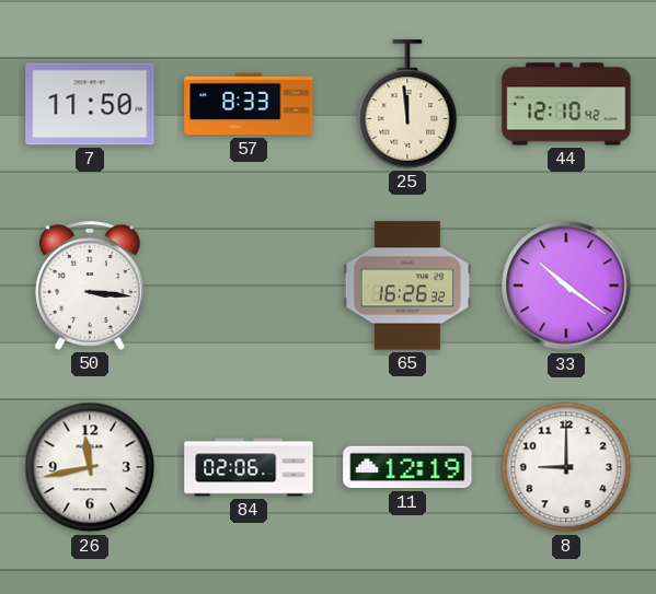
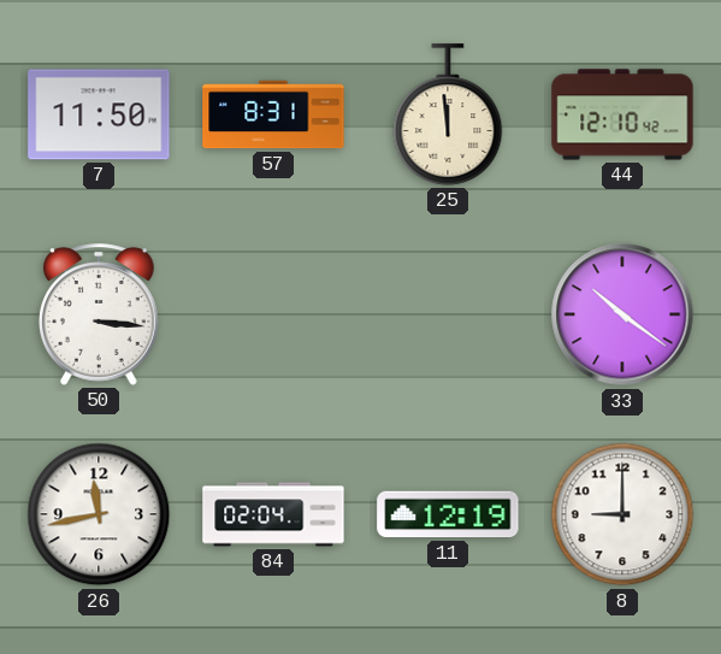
57: 8:33 -> 8:31
65: 16:26 -> none
84: 02:06 -> 02:04
